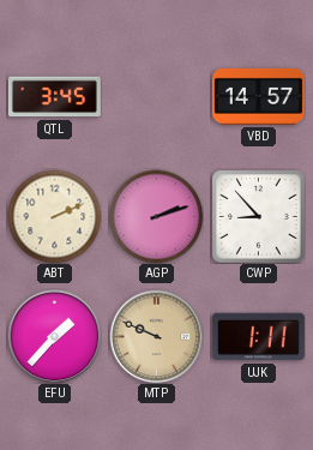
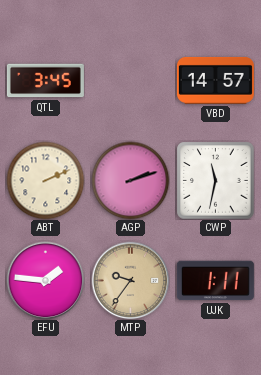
CWP: 8:53 -> 11:32
EFU: 1:37 -> 1:46
MTP: 9:49 -> 9:36
